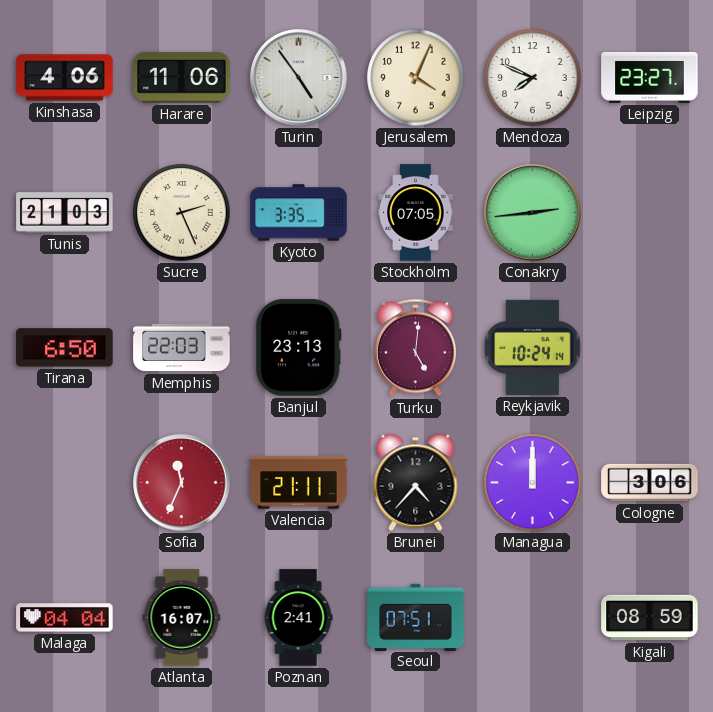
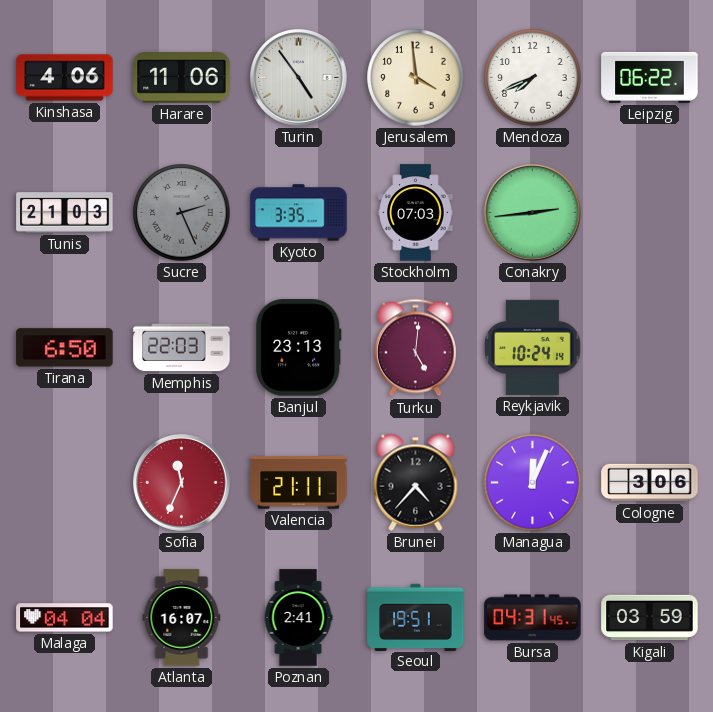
Jerusalem: 4:04 -> 3:59
Mendoza: 7:49 -> 7:41
Leipzig: 23:27 -> 06:22
Sucre dial: cream -> grey
Stockholm: 07:05 -> 07:03
Managua: 12:00 -> 12:04
Seoul: 07:51 -> 19:51
Bursa: none -> 04:31
Kigali: 08:59 -> 03:59
